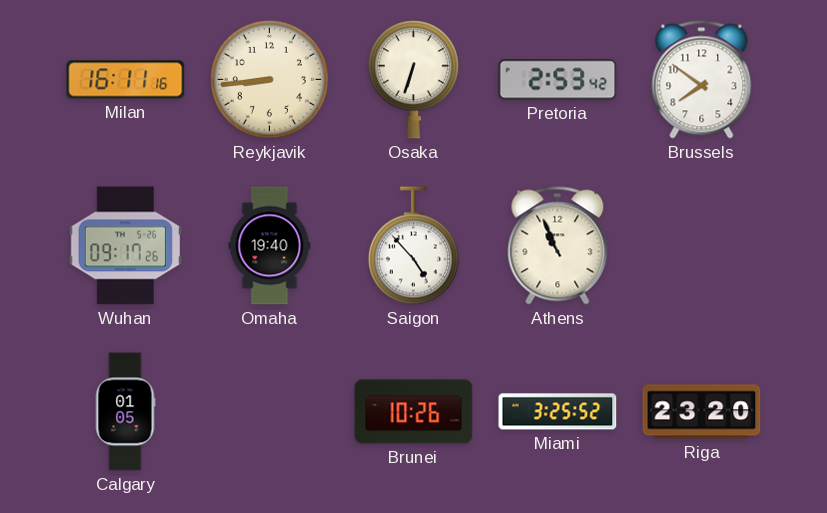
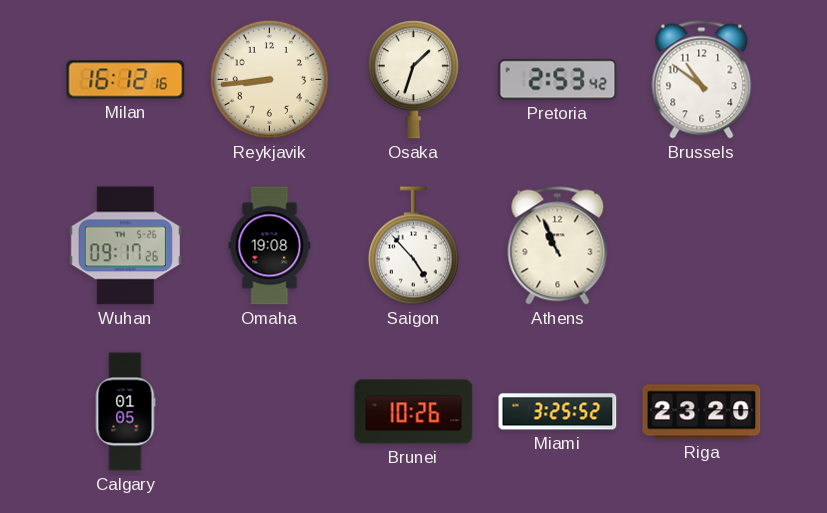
Milan: 16:11 -> 16:12
Osaka: 6:33 -> 1:33
Brussels: 7:51 -> 10:51
Omaha: 19:40 -> 19:08
